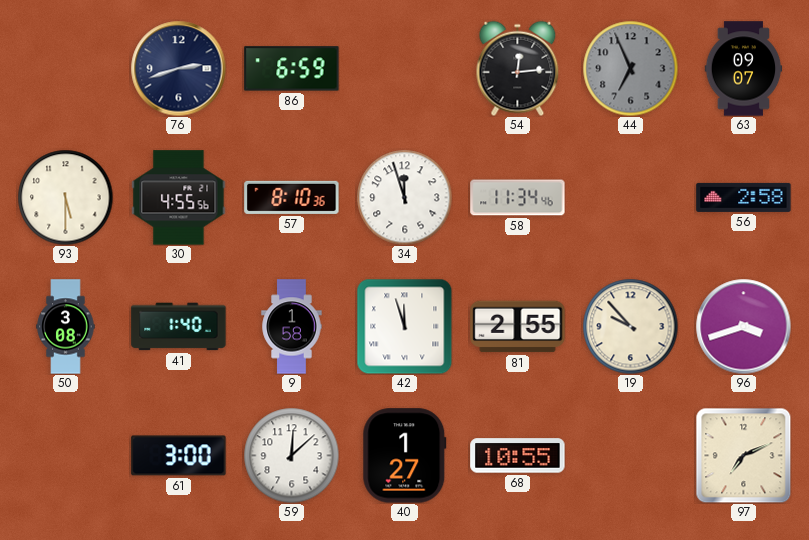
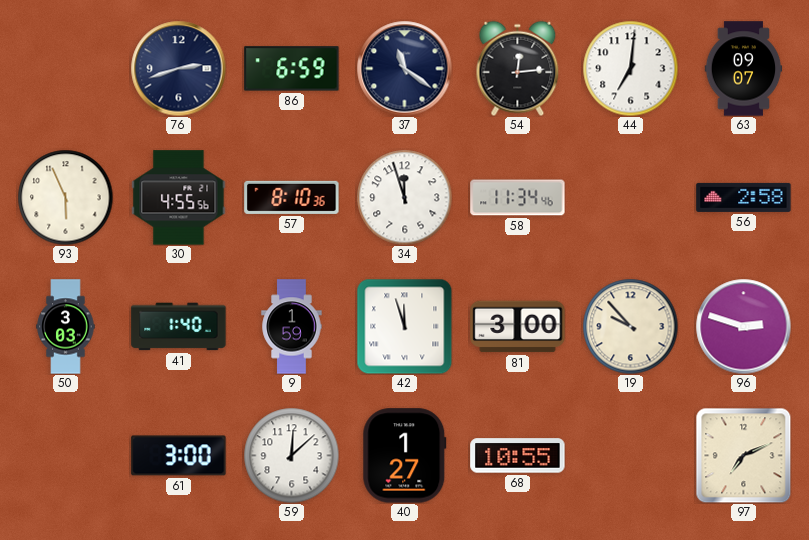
37: none -> 11:21
44: 6:56 -> 7:01
44 dial: grey -> white
93: 5:30 -> 5:56
50: 3:08 -> 3:03
9: 1:58 -> 1:59
81: 2:55 -> 3:00
96: 3:42 -> 2:48
